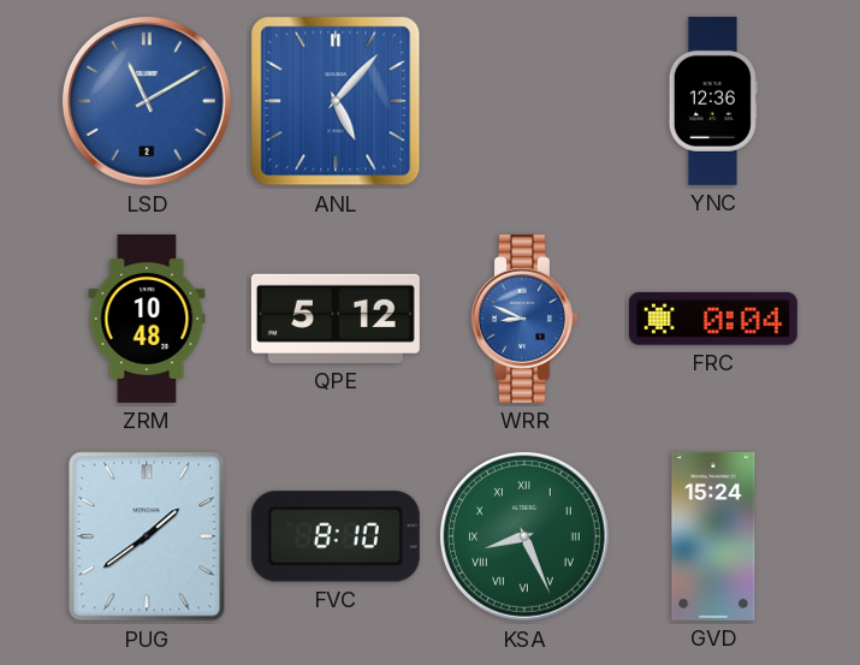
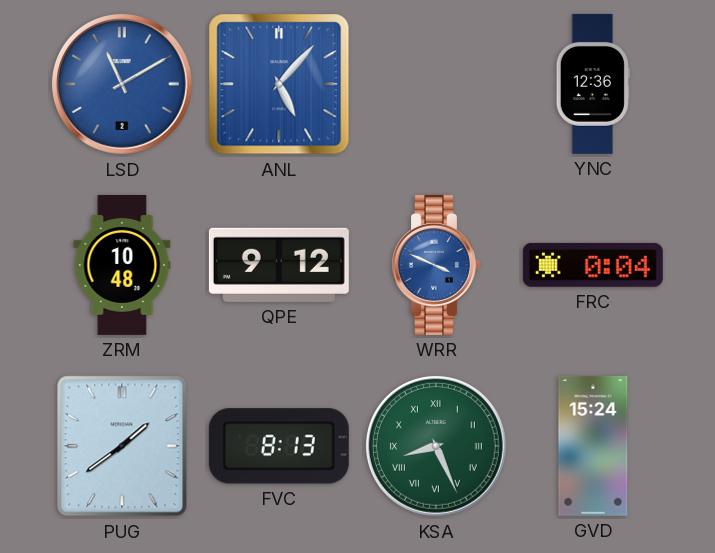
QPE: 5:12 -> 9:12
WRR: 8:49 -> 3:49
FVC: 8:10 -> 8:13
